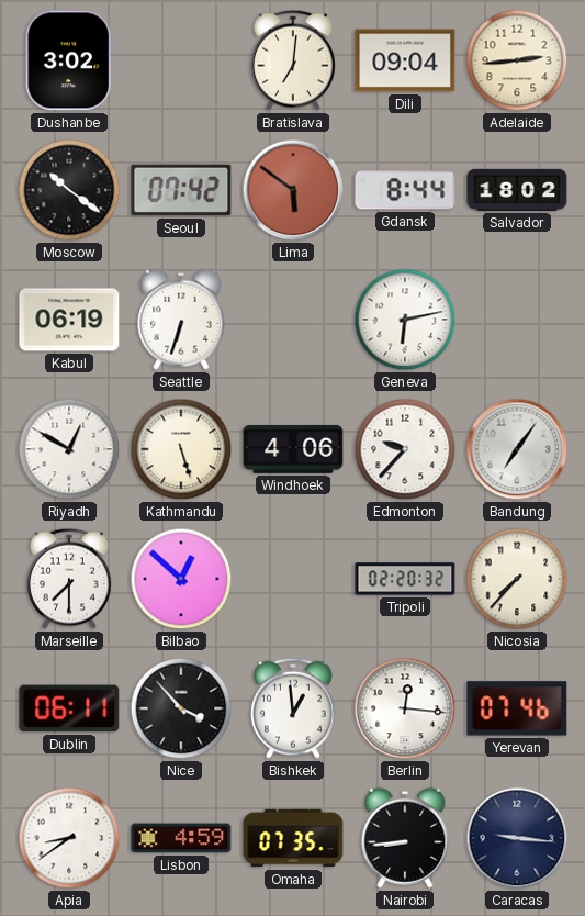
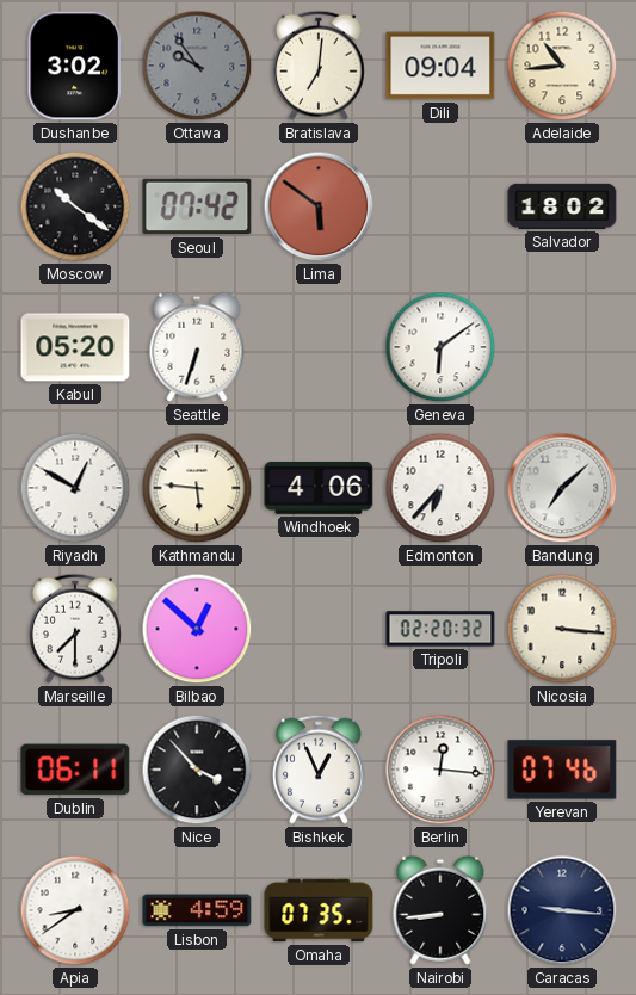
Ottawa: none -> 9:54
Adelaide: 2:44 -> 10:44
Gdansk: 8:44 -> none
Kabul: 06:19 -> 05:20
Geneva: 6:13 -> 6:09
Kathmandu: 5:27 -> 5:46
Edmonton: 9:37 -> 6:37
Bandung: 7:06 -> 7:08
Nicosia: 7:37 -> 3:16
Bishkek: 12:59 -> 12:56
